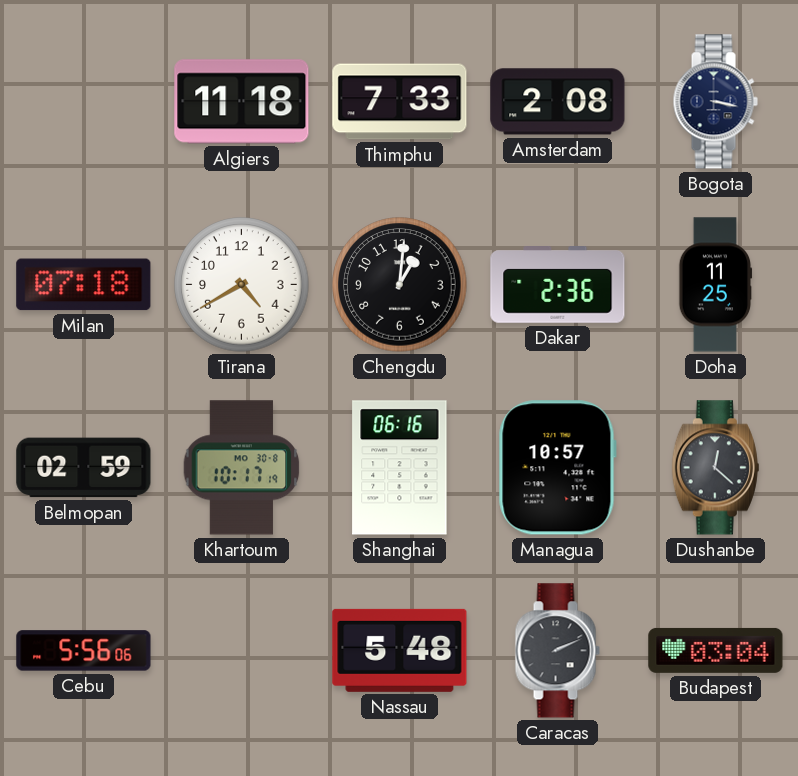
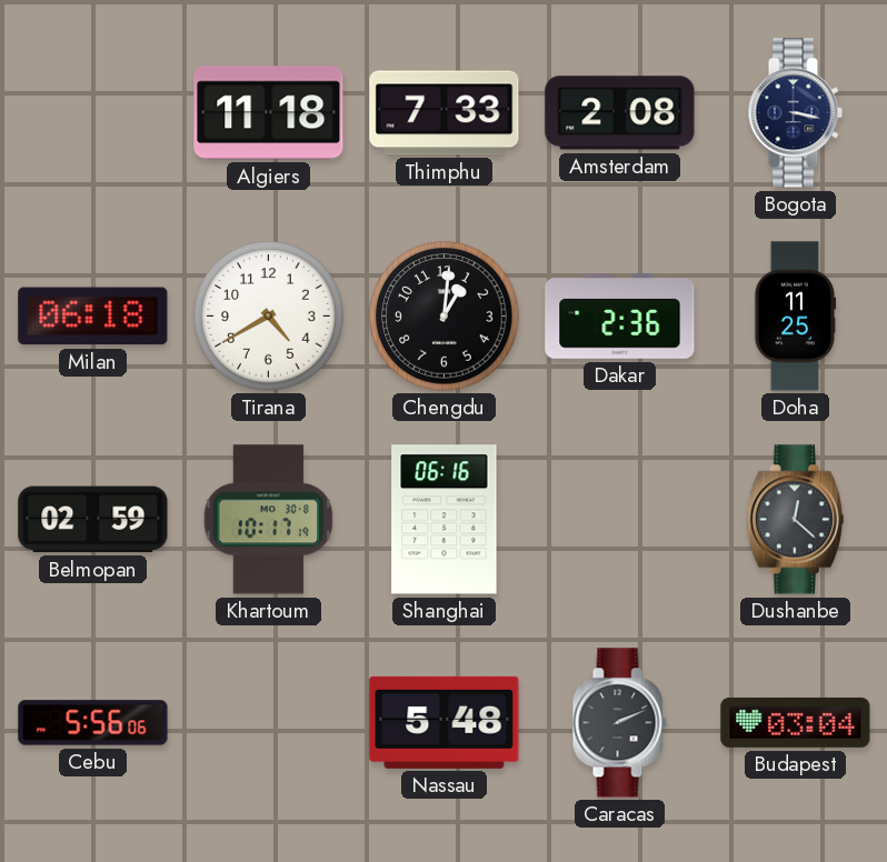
Milan: 07:18 -> 06:18
Managua: 10:57 -> none
